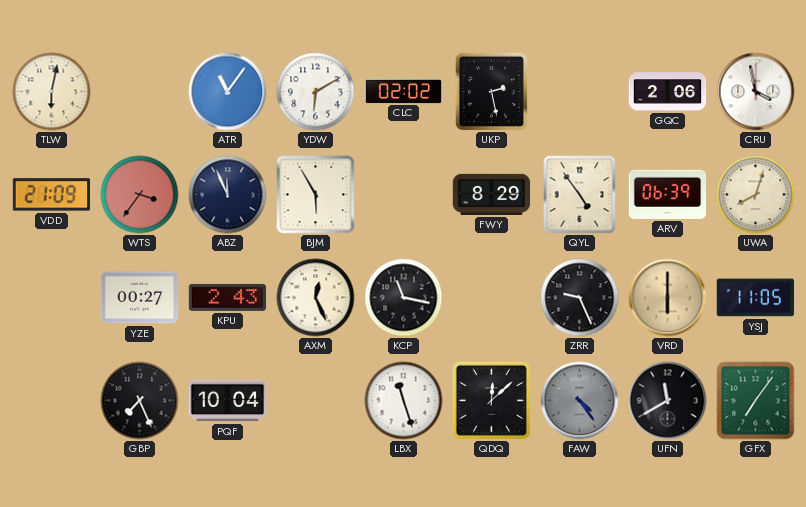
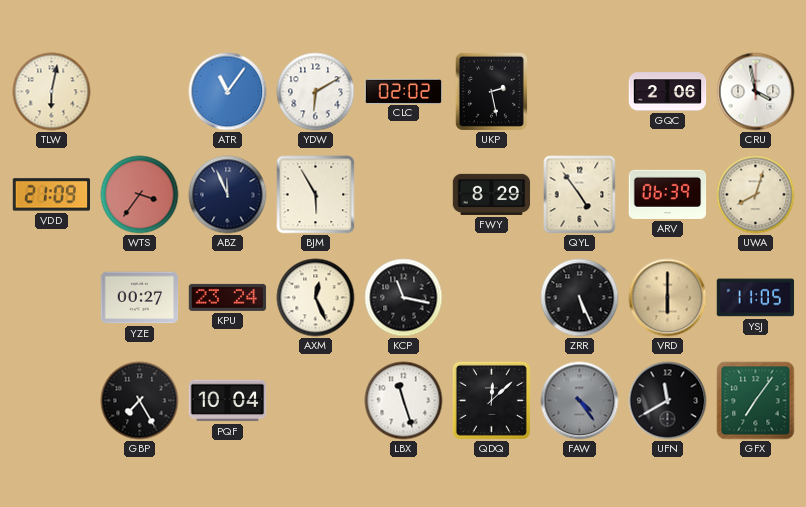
KPU: 2:43 -> 23:24
ZRR: 9:26 -> 5:26
GBP: 7:26 -> 7:25
